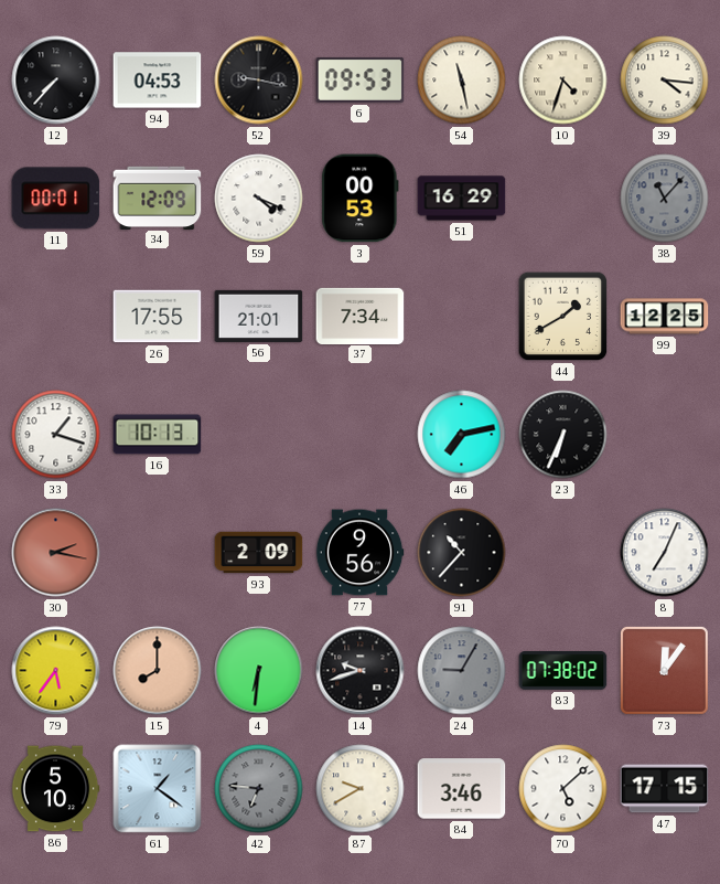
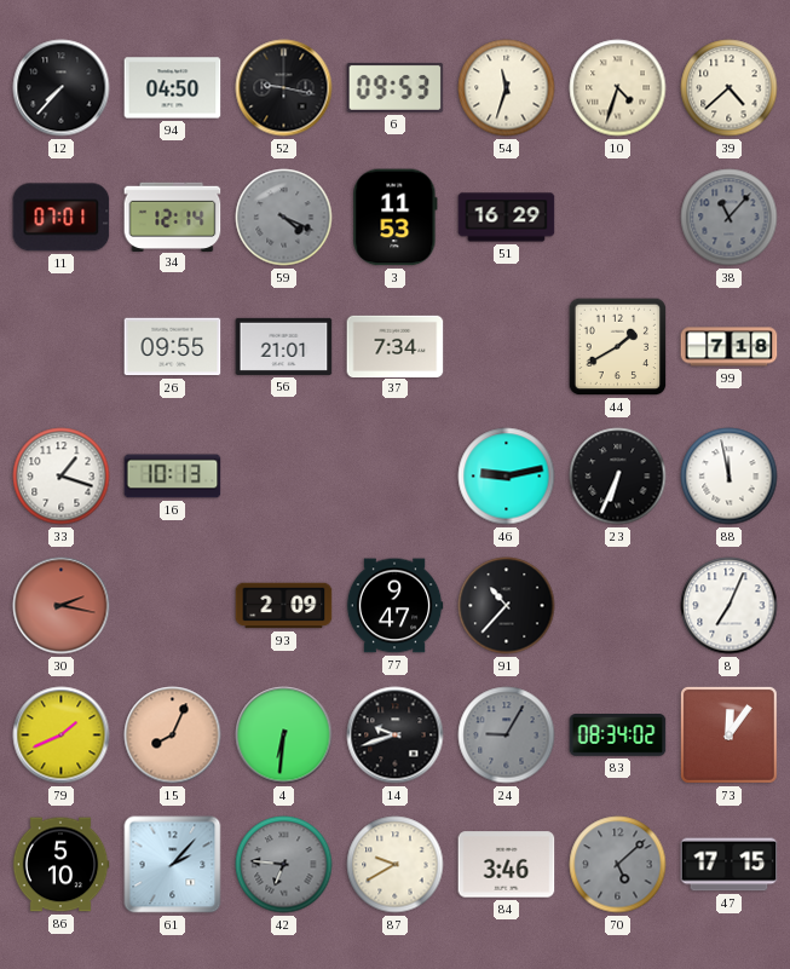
94: 04:53 -> 04:50
54: 11:28 -> 11:33
39: 4:16 -> 4:38
11: 00:01 -> 07:01
34: 12:09 -> 12:14
59 dial: white -> grey
3: 00:53 -> 11:53
26: 17:55 -> 09:55
99: 12:25 -> 7:18
46: 7:13 -> 9:13
88: none -> 11:58
77: 9:56 -> 9:47
79: 5:36 -> 1:41
15: 8:00 -> 8:04
83: 07:38 -> 08:34
61: 1:21 -> 2:07
70 dial: white -> grey
